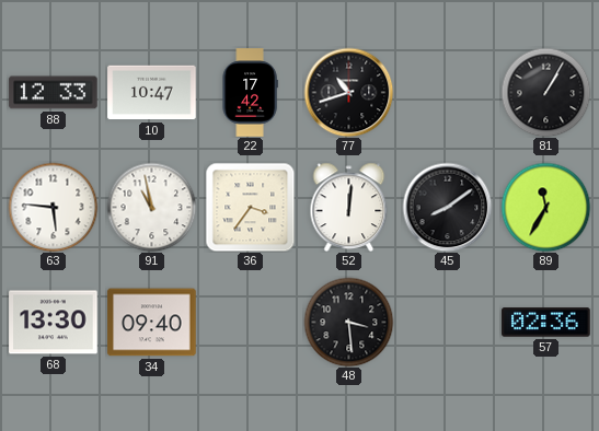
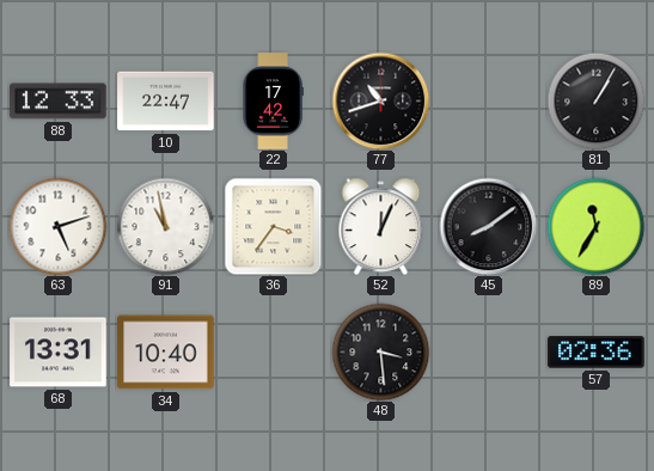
10: 10:47 -> 22:47
63: 5:46 -> 5:12
52: 12:01 -> 12:04
68: 13:30 -> 13:31
34: 09:40 -> 10:40
